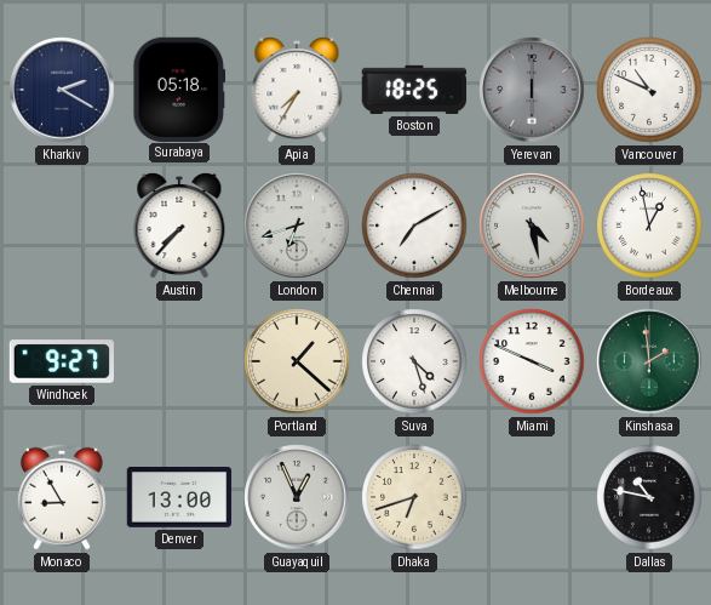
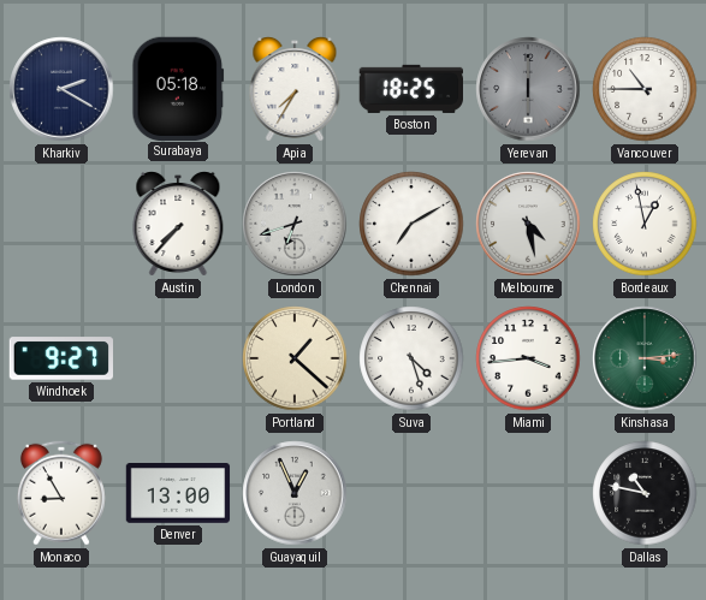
Vancouver: 10:49 -> 10:45
Miami: 3:49 -> 3:44
Kinshasa: 1:59 -> 3:14
Dhaka: 6:42 -> none
